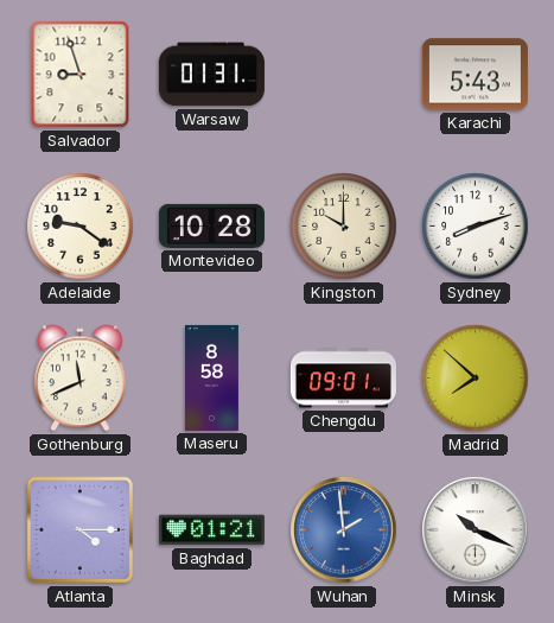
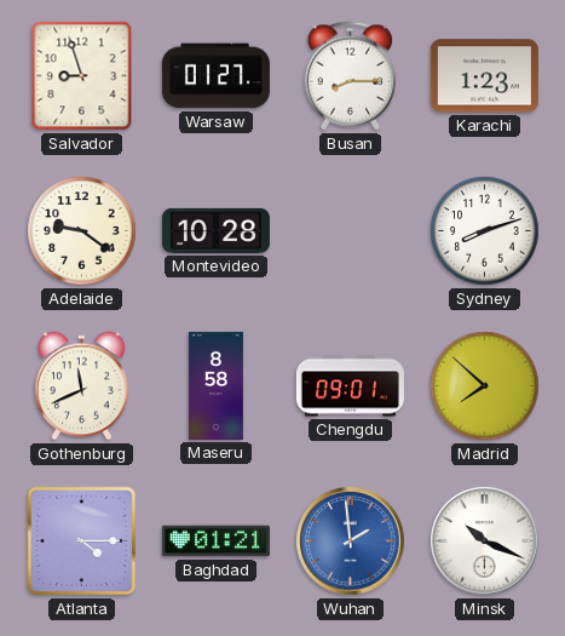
Warsaw: 01:31 -> 01:27
Busan: none -> 8:15
Karachi: 5:43 -> 1:23
Kingston: 10:00 -> none
